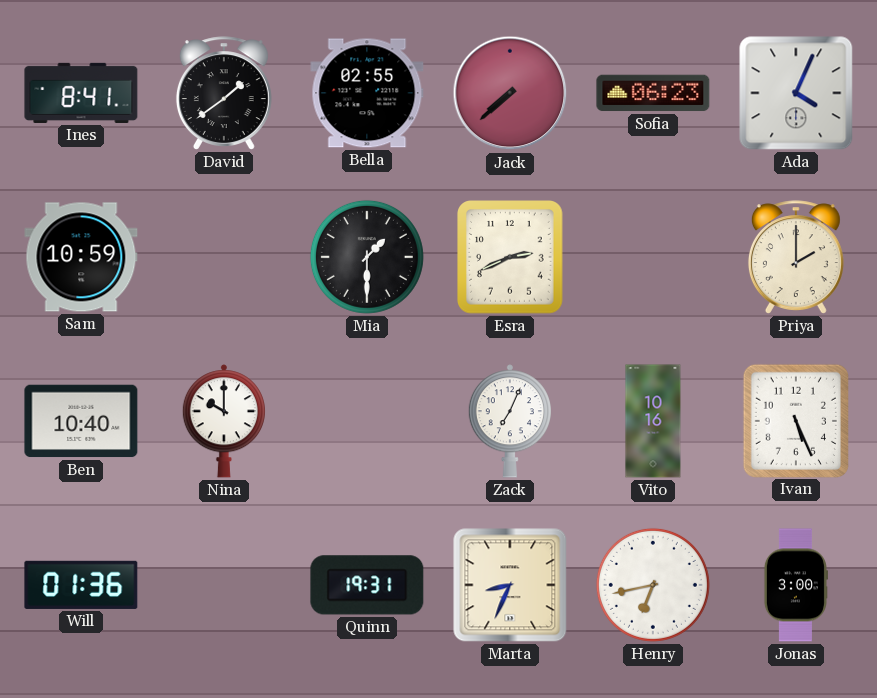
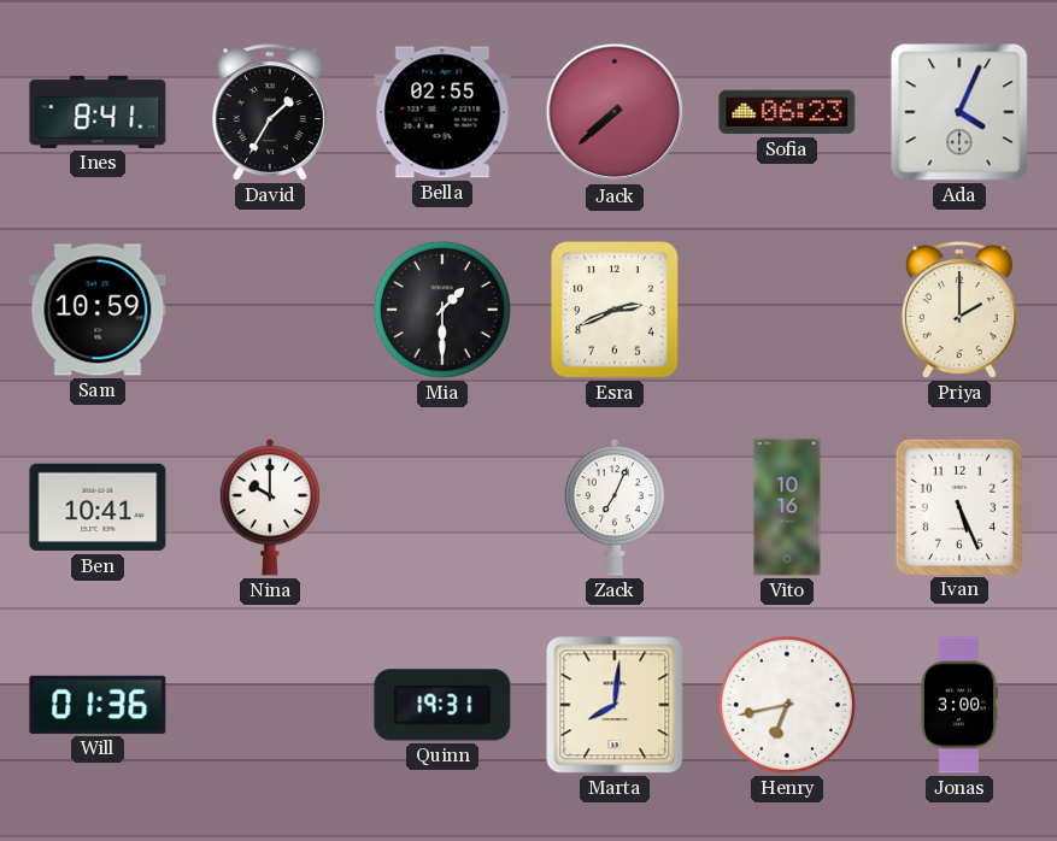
David: 1:39 -> 1:35
Ben: 10:40 -> 10:41
Marta: 8:34 -> 8:01
